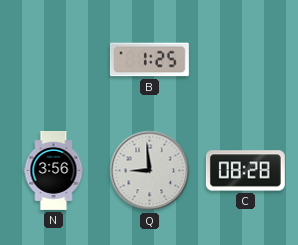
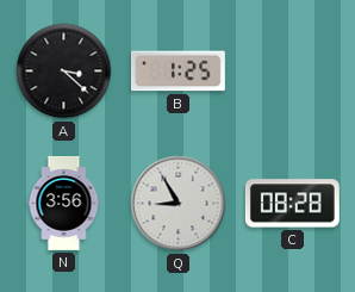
A: none -> 3:22
Q: 8:59 -> 8:55
